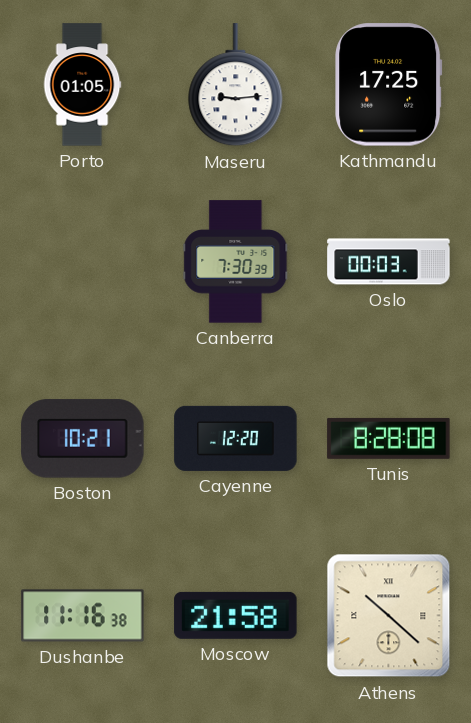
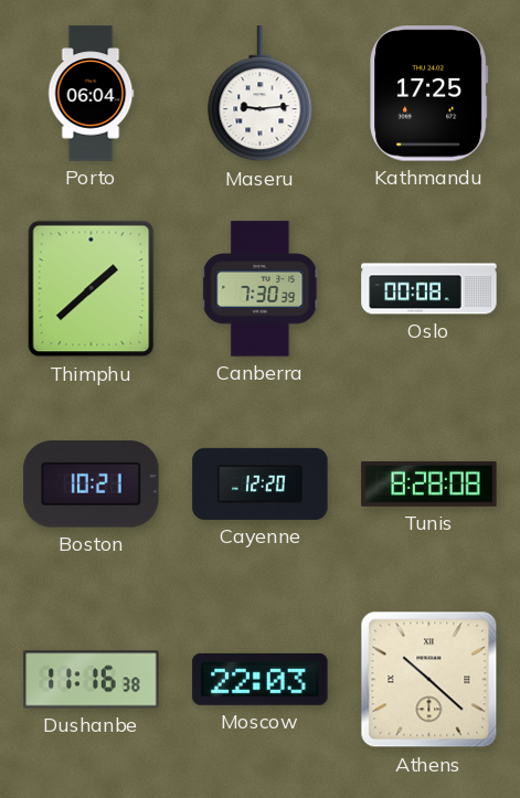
Porto: 01:05 -> 06:04
Thimphu: none -> 1:38
Oslo: 00:03 -> 00:08
Moscow: 21:58 -> 22:03
